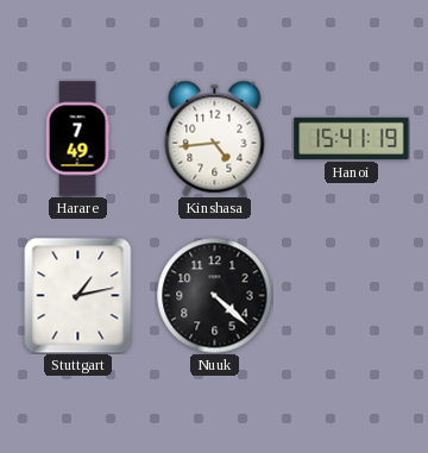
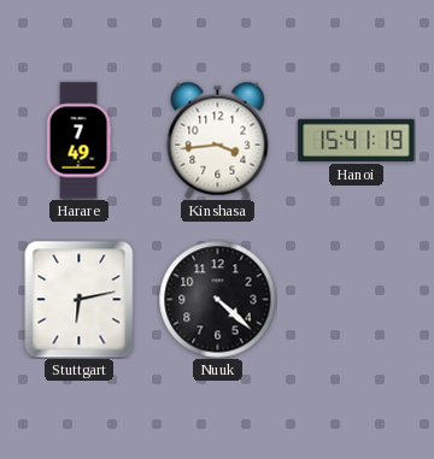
Kinshasa: 4:44 -> 3:44
Stuttgart: 1:13 -> 6:13
